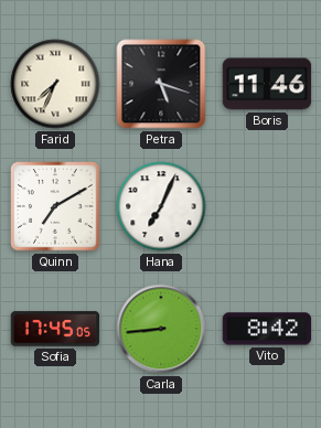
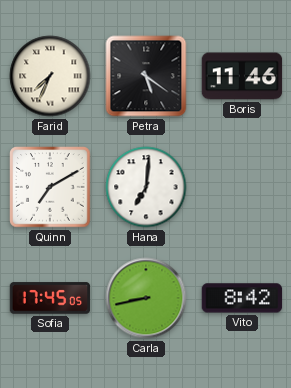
Petra: 5:18 -> 5:21
Hana: 7:04 -> 7:01
Carla: 8:44 -> 8:43
